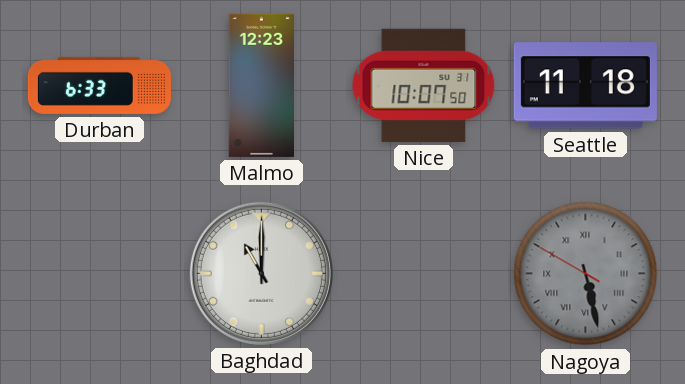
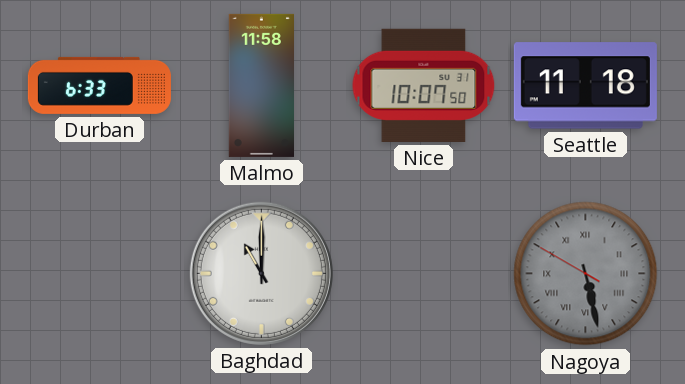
Malmo: 12:23 -> 11:58
